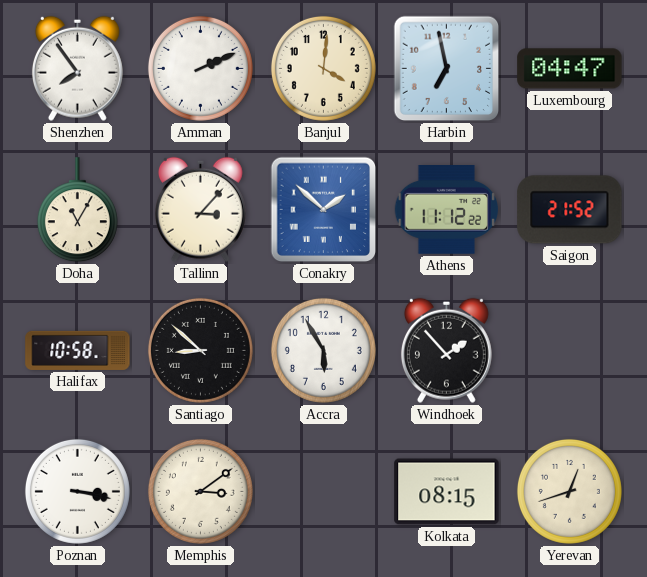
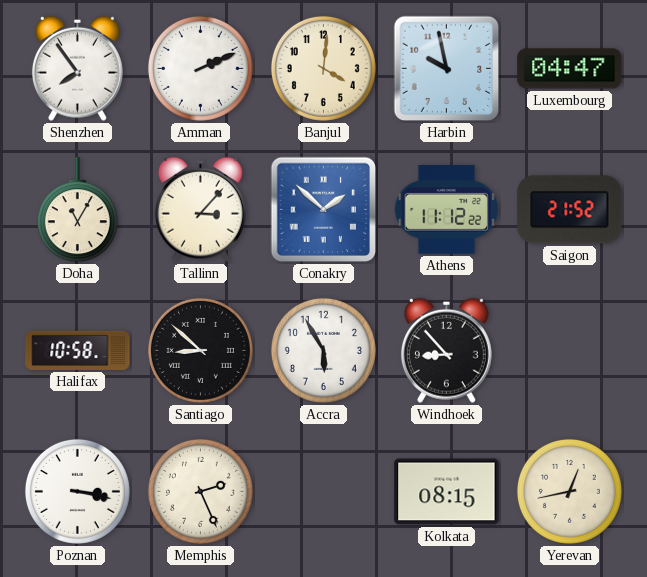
Harbin: 6:58 -> 9:58
Windhoek: 1:53 -> 8:53
Memphis: 3:09 -> 2:26
Yerevan: 12:42 -> 12:43
